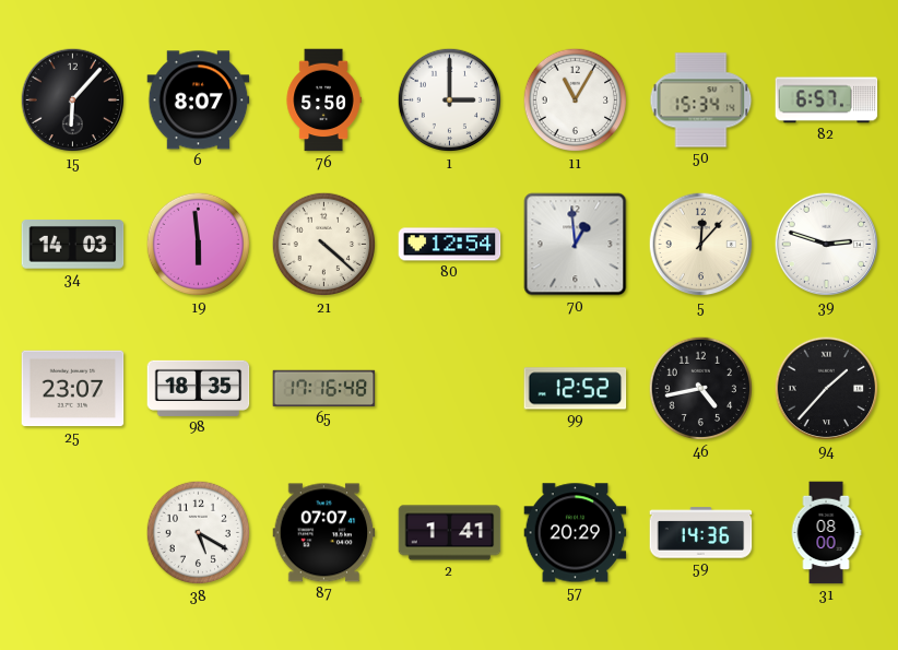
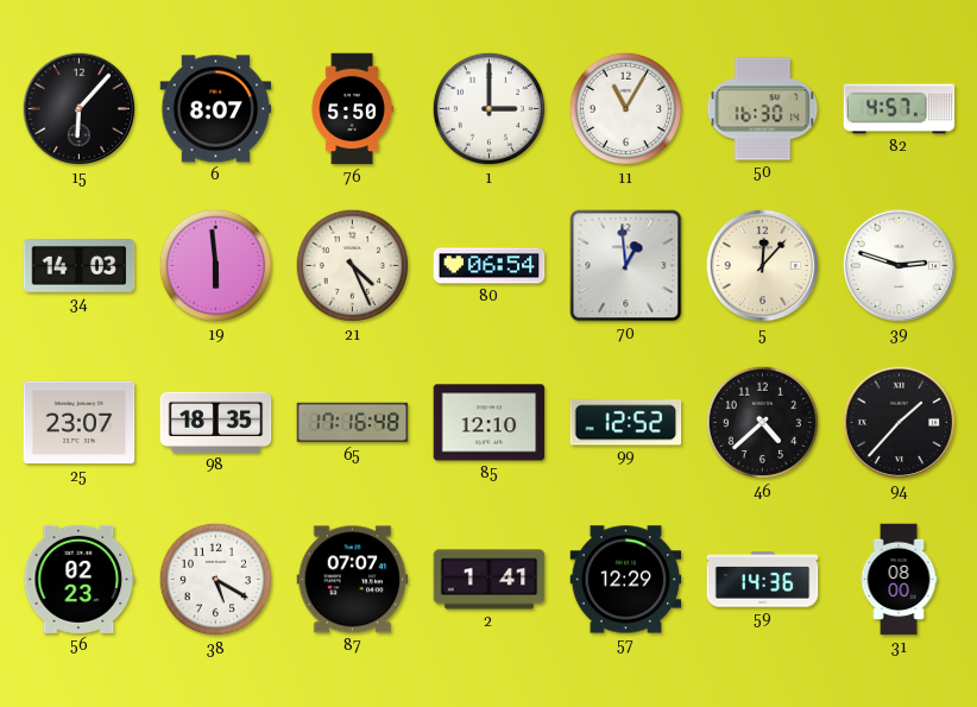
50: 15:34 -> 16:30
82: 6:57 -> 4:57
21: 4:22 -> 4:26
80: 12:54 -> 06:54
85: none -> 12:10
46: 4:43 -> 4:38
56: none -> 02:23
57: 20:29 -> 12:29
